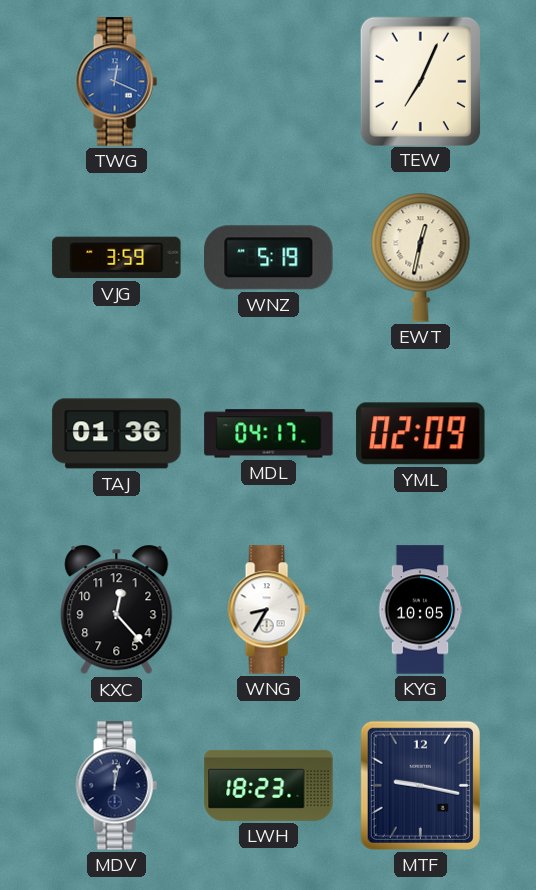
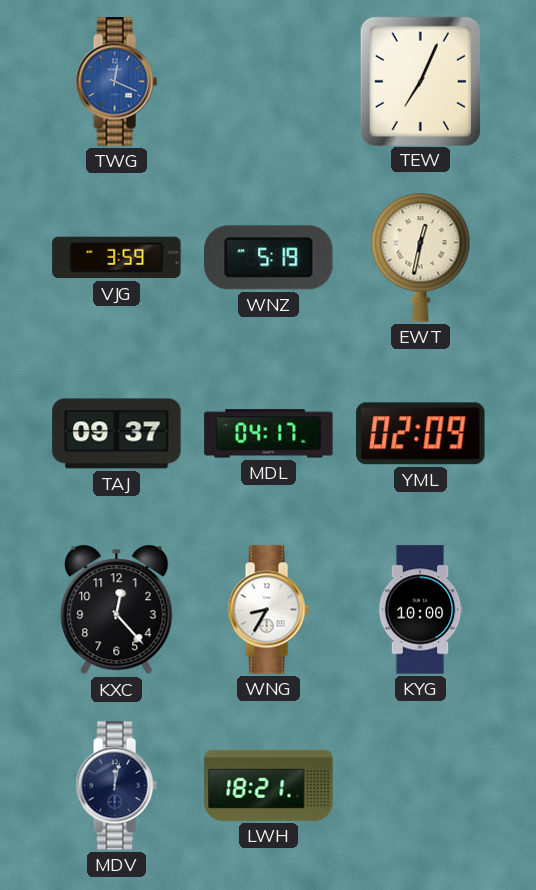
TAJ: 01:36 -> 09:37
KYG: 10:05 -> 10:00
LWH: 18:23 -> 18:21
MTF: 9:17 -> none
